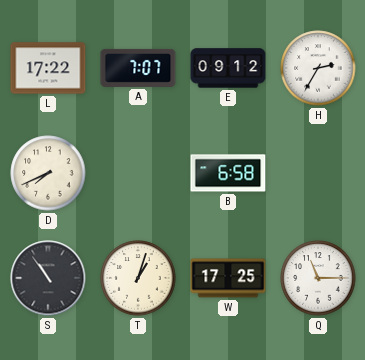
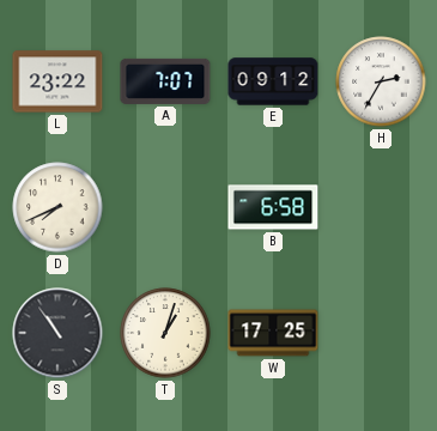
L: 17:22 -> 23:22
Q: 11:15 -> none
